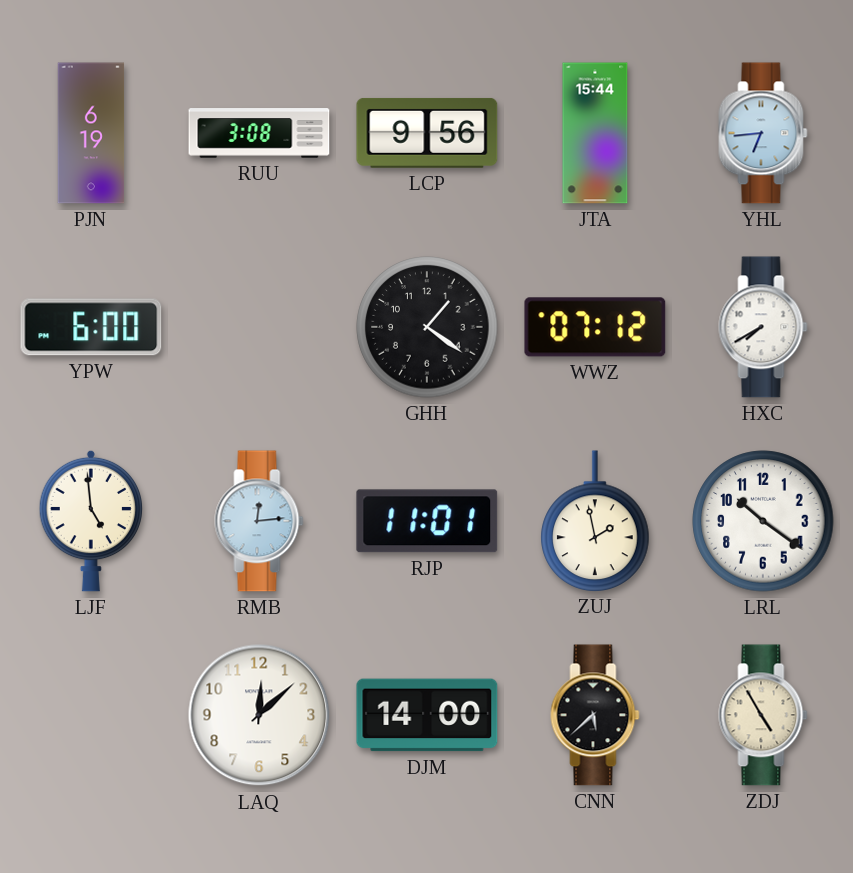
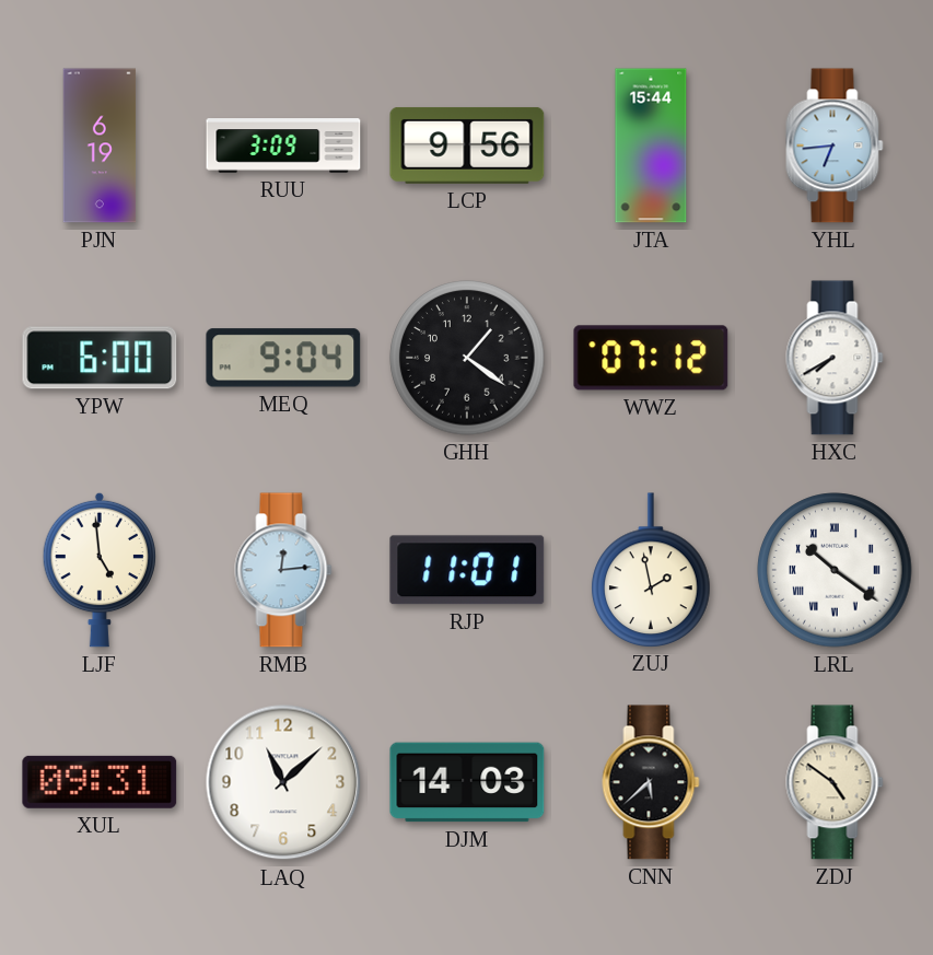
RUU: 3:08 -> 3:09
MEQ: none -> 9:04
LRL numerals: Arabic -> Roman
XUL: none -> 09:31
LAQ: 12:08 -> 11:08
DJM: 14:00 -> 14:03
ZDJ: 4:55 -> 4:51
